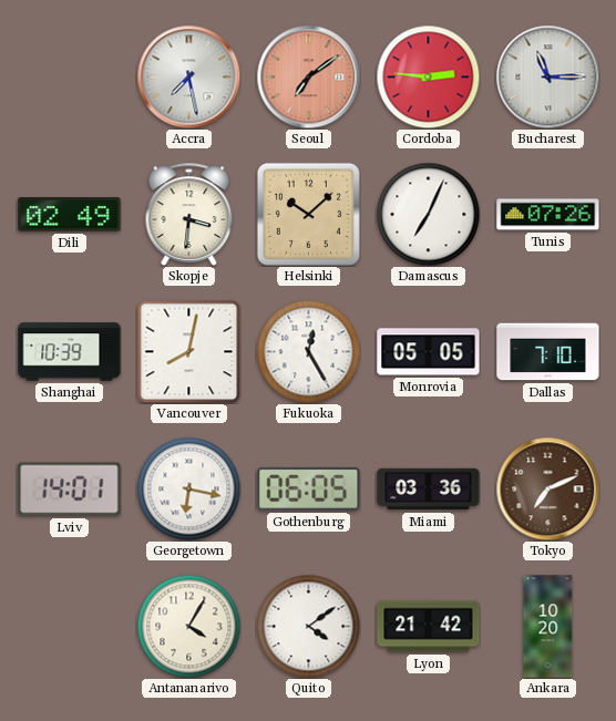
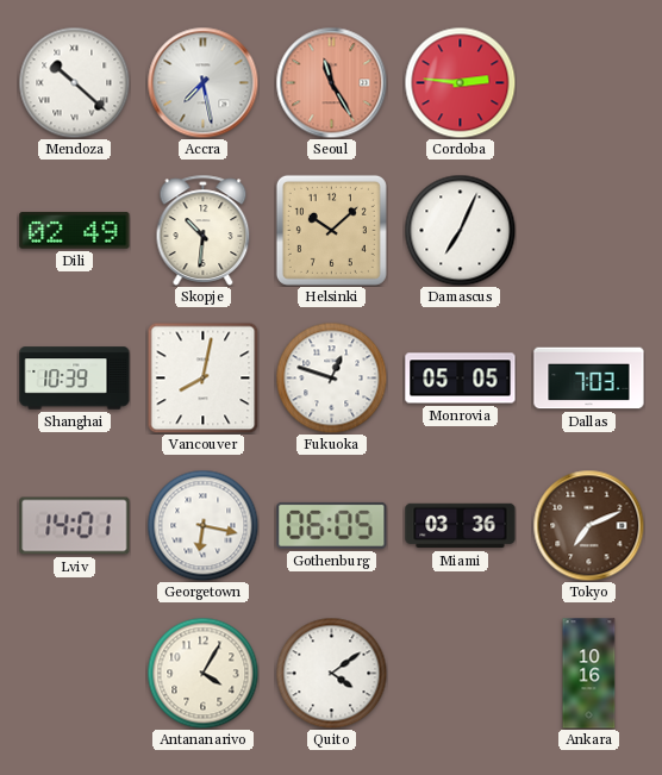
Mendoza: none -> 10:22
Seoul: 7:09 -> 11:25
Bucharest: 11:15 -> none
Skopje: 3:31 -> 10:31
Tunis: 07:26 -> none
Fukuoka: 12:25 -> 12:48
Dallas: 7:10 -> 7:03
Lyon: 21:42 -> none
Ankara: 10:20 -> 10:16
